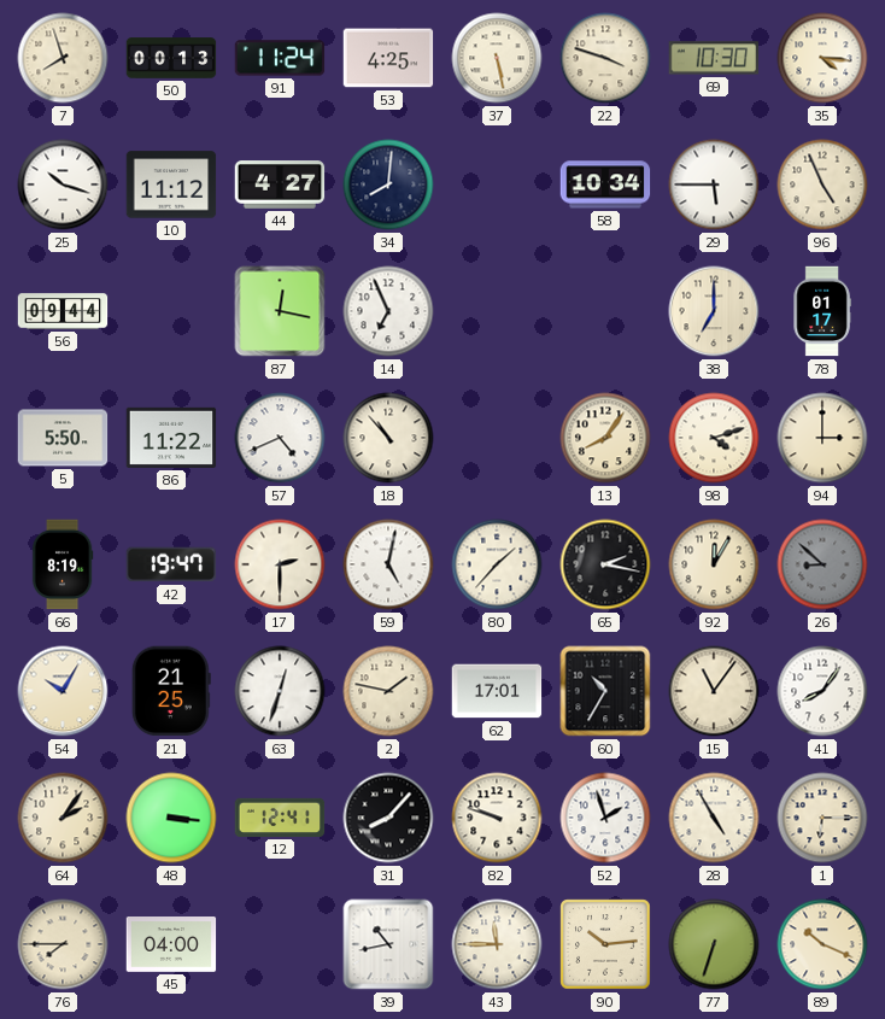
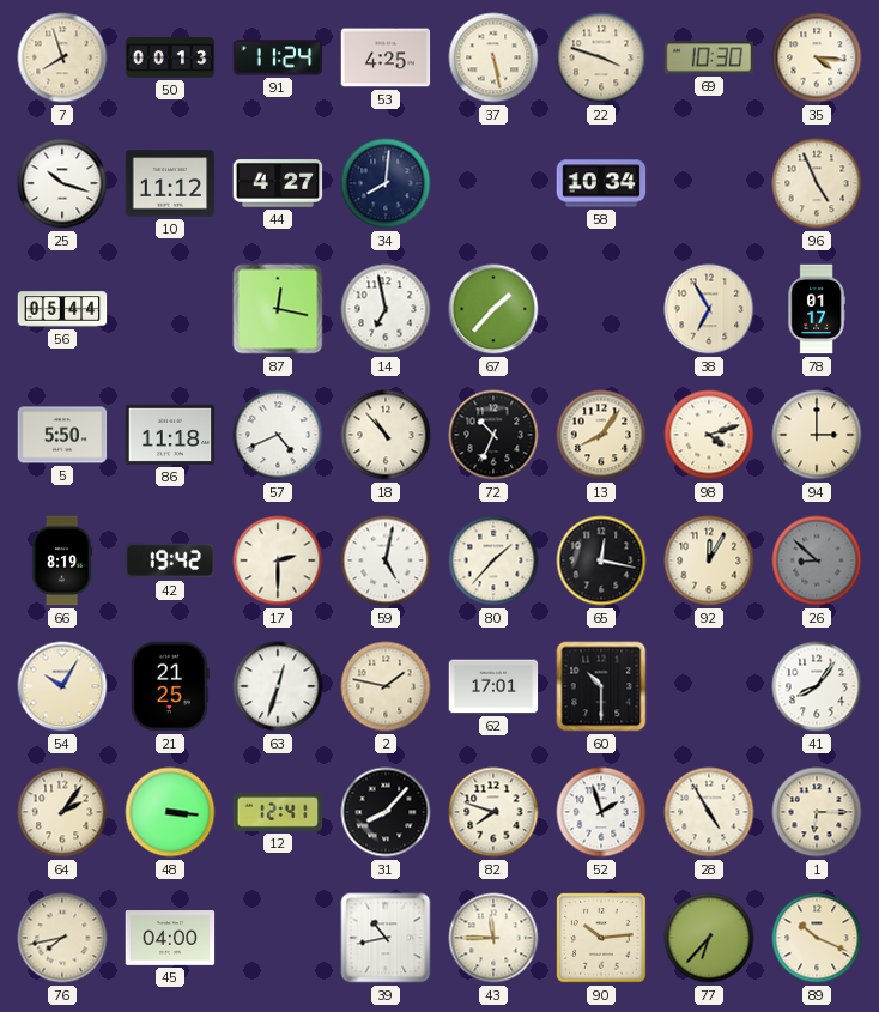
29: 5:45 -> none
56: 09:44 -> 05:44
14: 6:56 -> 6:58
67: none -> 1:37
38: 7:00 -> 6:55
86: 11:22 -> 11:18
72: none -> 10:34
42: 19:47 -> 19:42
65: 2:17 -> 12:17
60: 10:35 -> 10:30
15: 11:06 -> none
82: 9:48 -> 7:48
76: 7:45 -> 7:43
77: 6:33 -> 6:37
